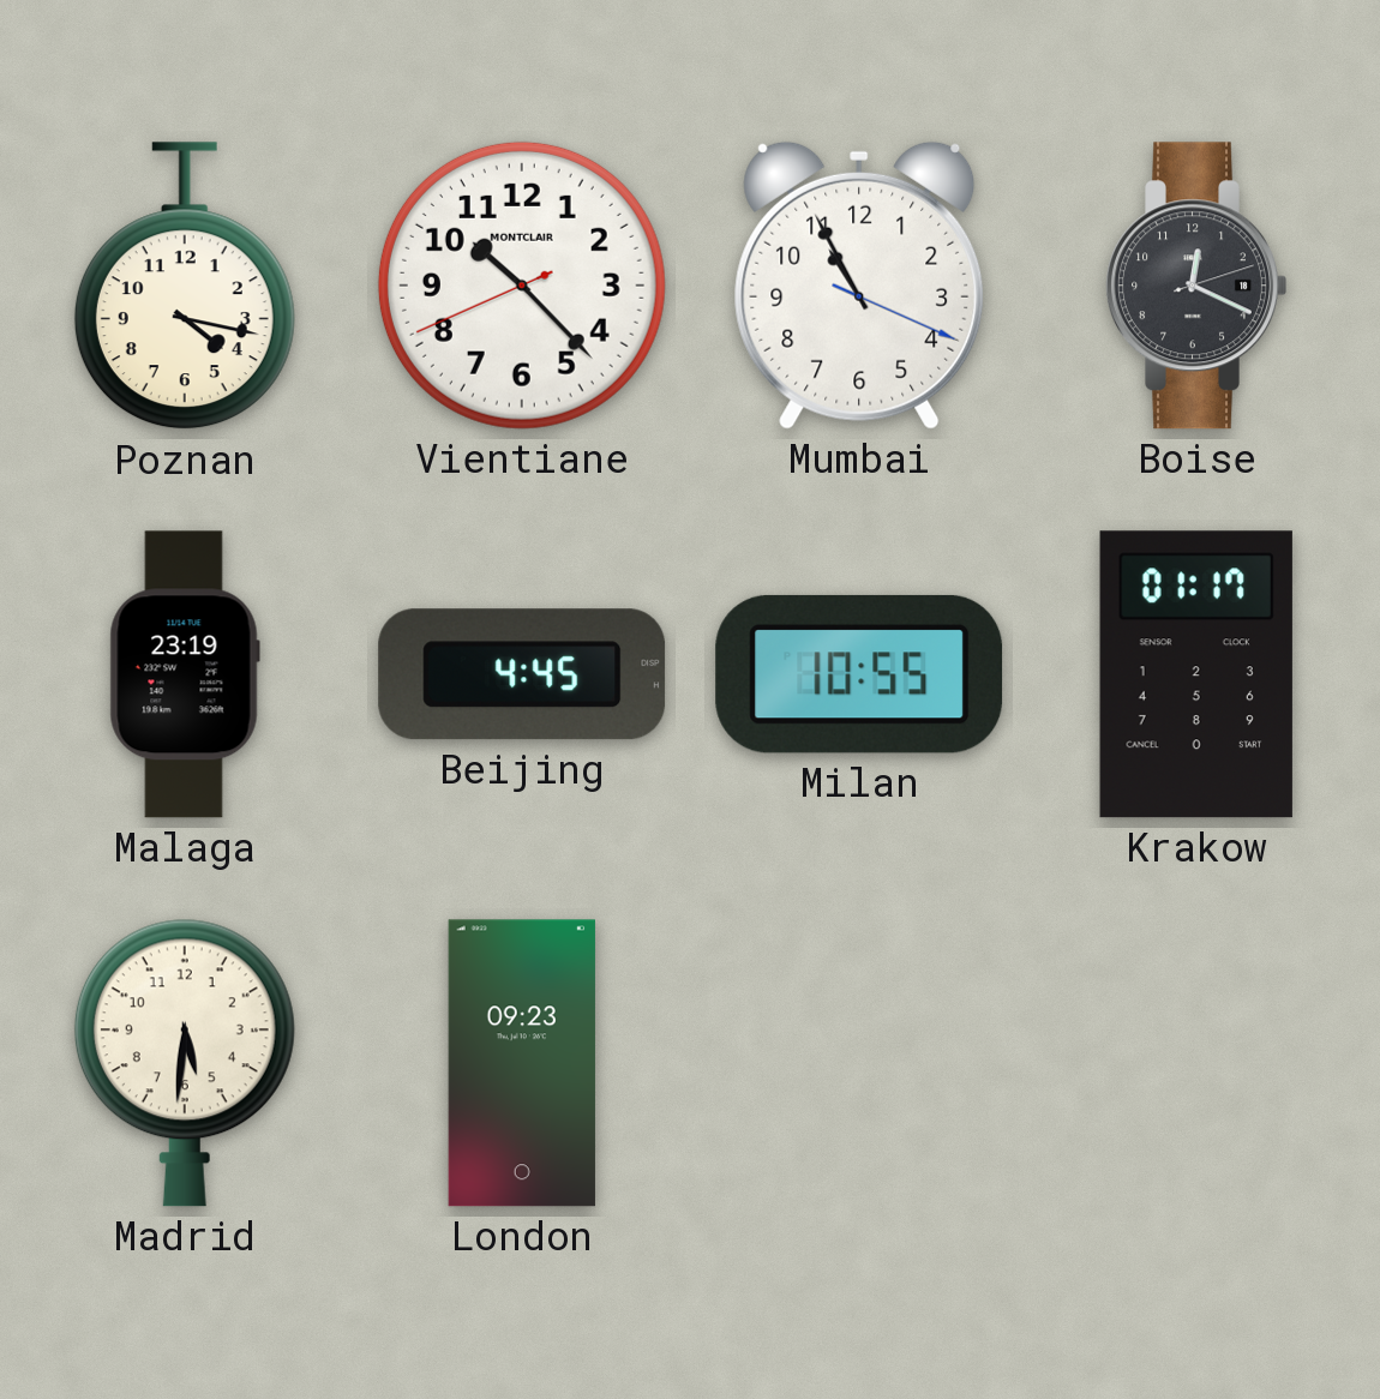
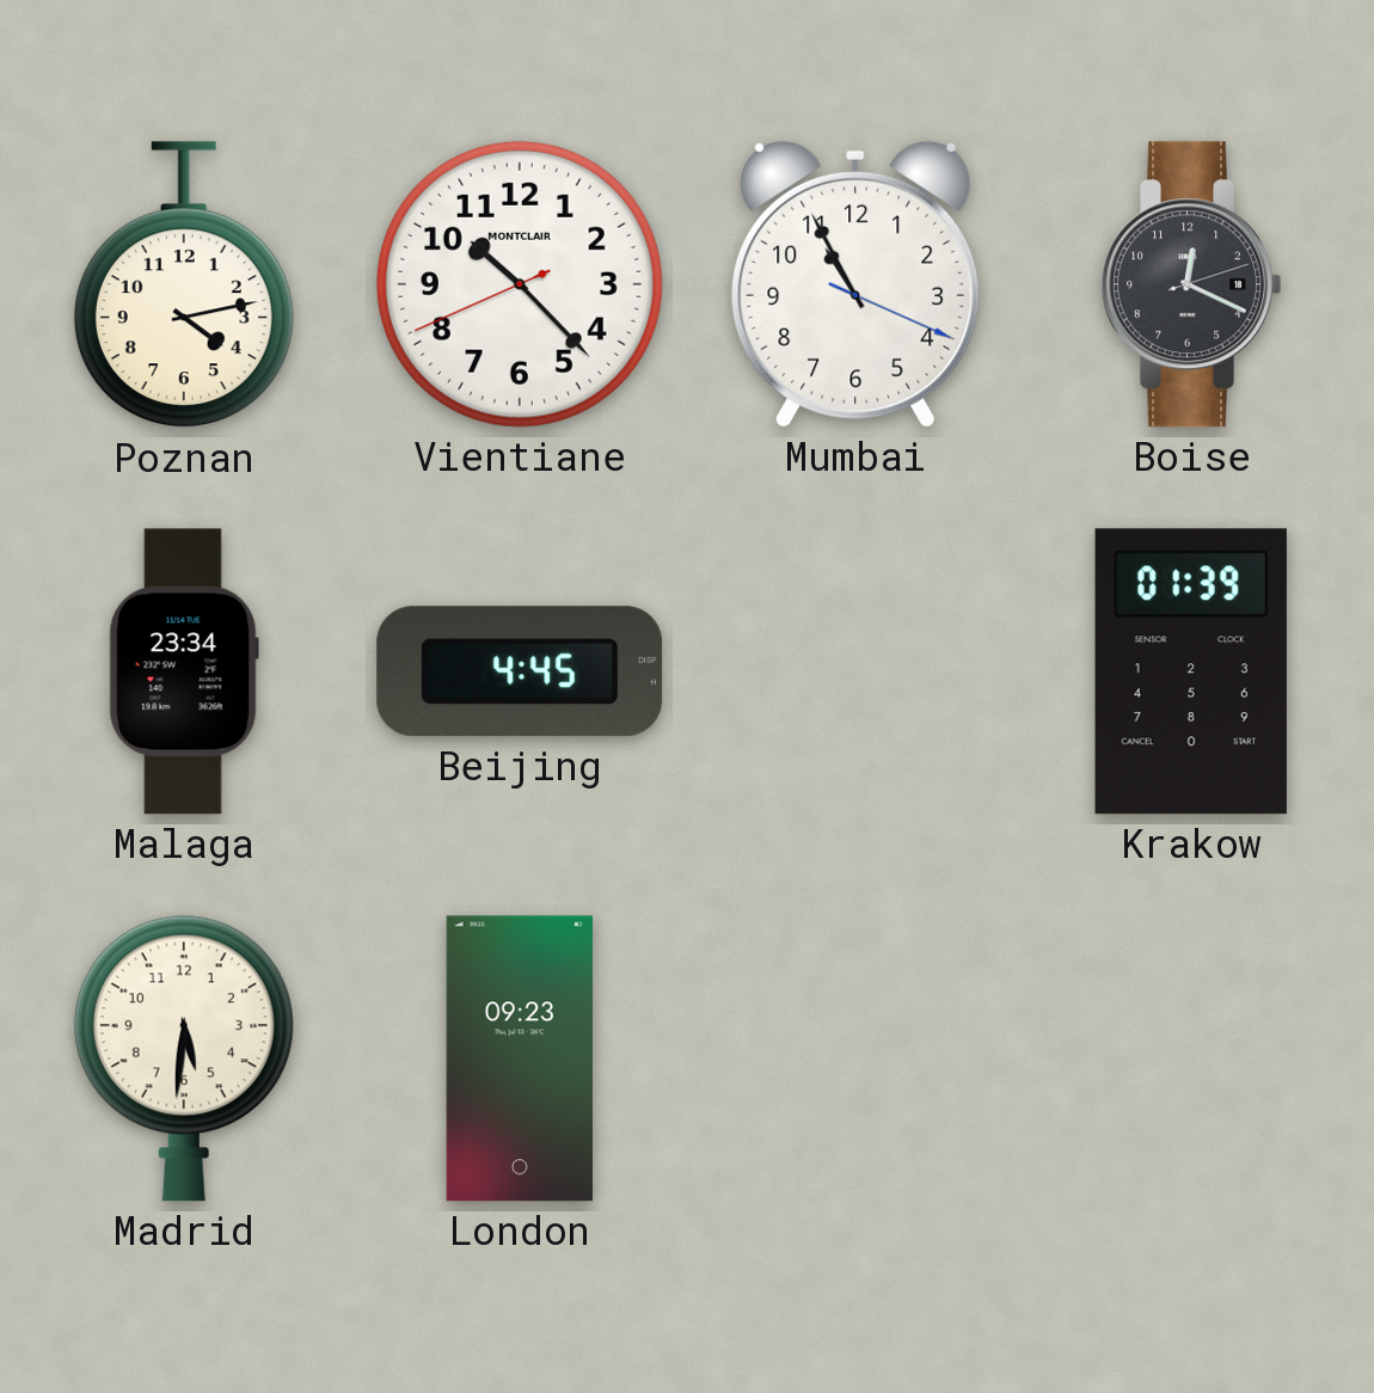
Poznan: 4:17 -> 4:13
Malaga: 23:19 -> 23:34
Milan: 10:55 -> none
Krakow: 01:17 -> 01:39
